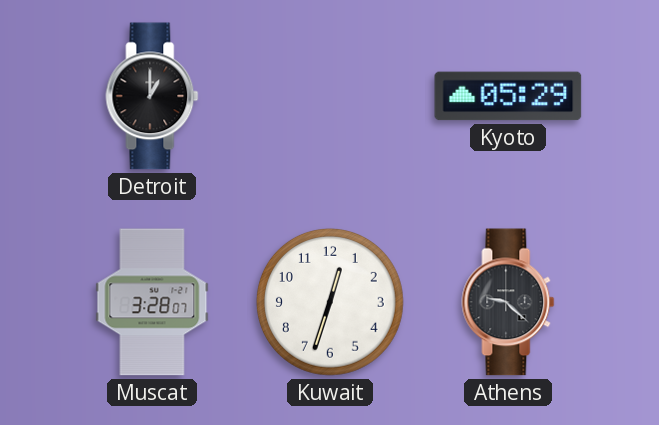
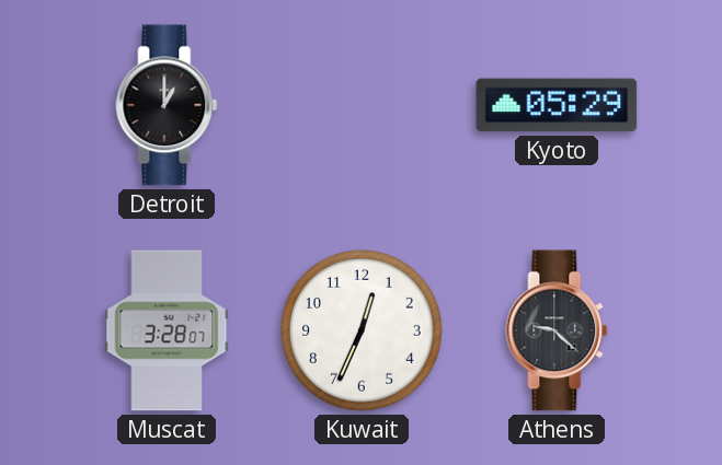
Kuwait: 12:33 -> 12:34
